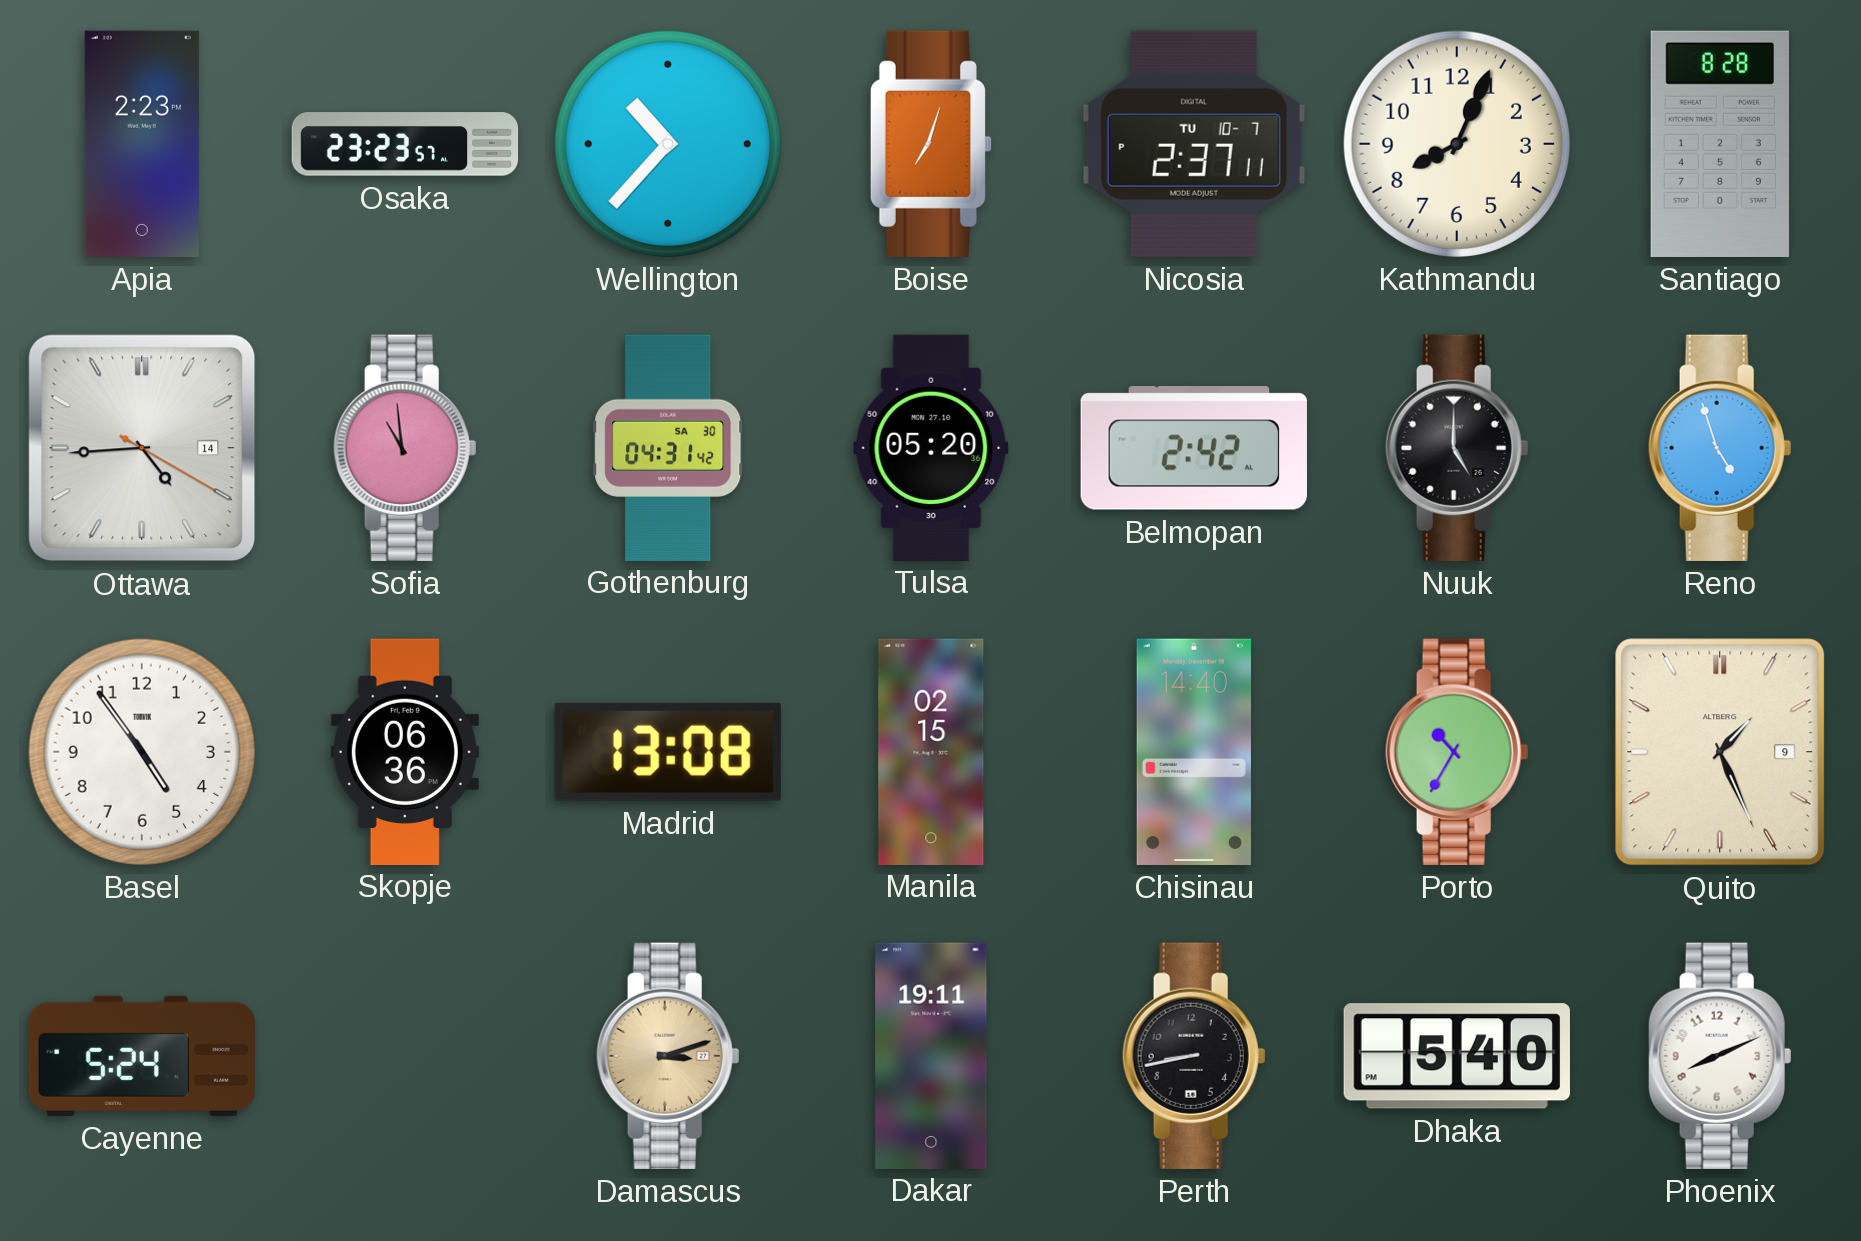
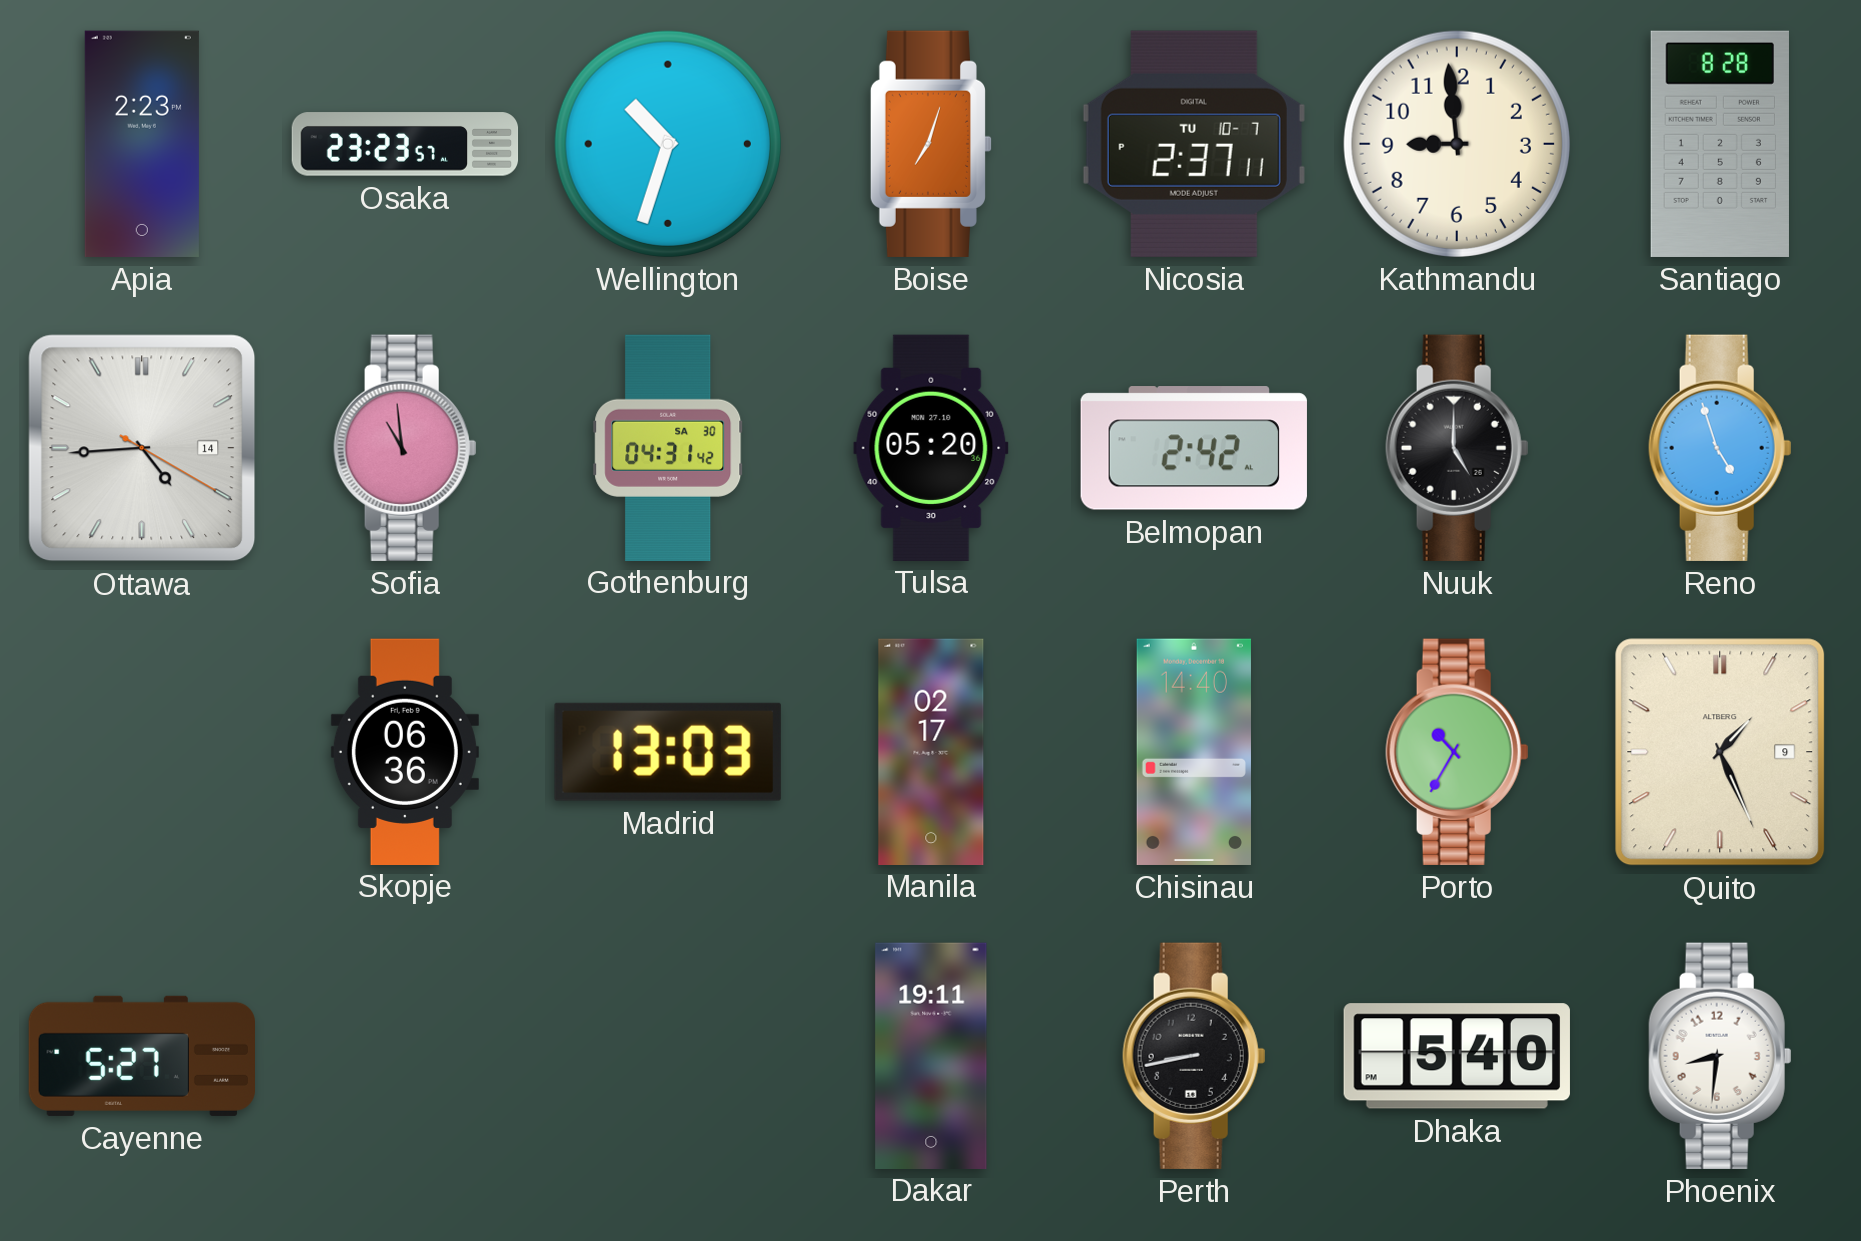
Wellington: 10:37 -> 10:33
Kathmandu: 8:04 -> 8:59
Basel: 4:54 -> none
Madrid: 13:08 -> 13:03
Manila: 02:15 -> 02:17
Cayenne: 5:24 -> 5:27
Damascus: 3:12 -> none
Phoenix: 8:11 -> 8:31
